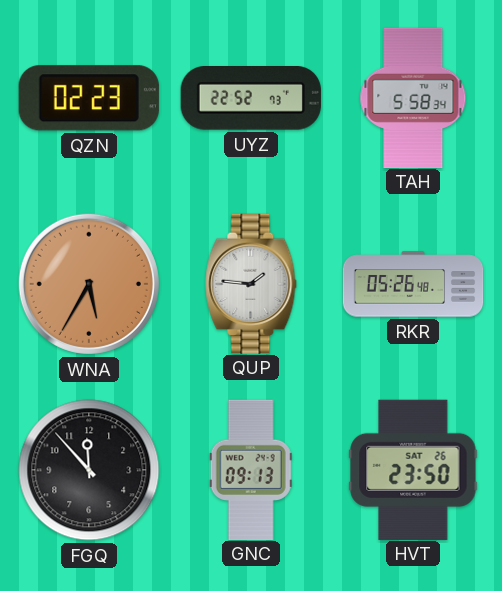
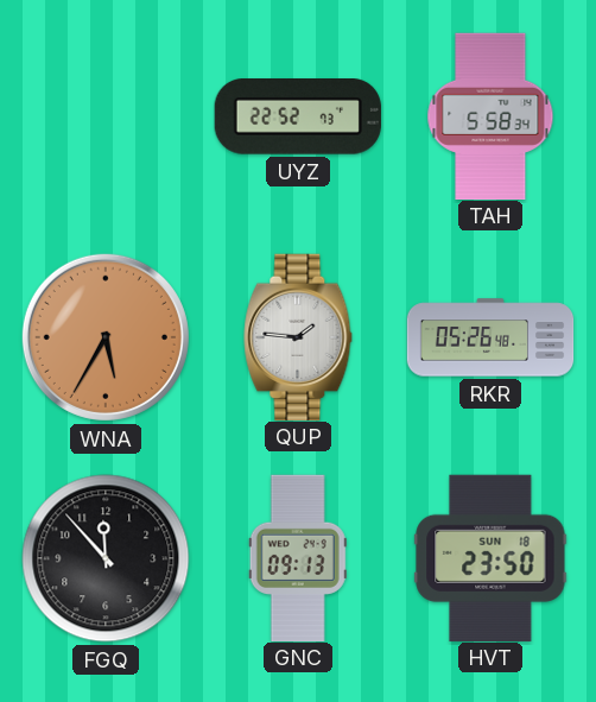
QZN: 02:23 -> none
HVT date: SAT 26 -> SUN 18
